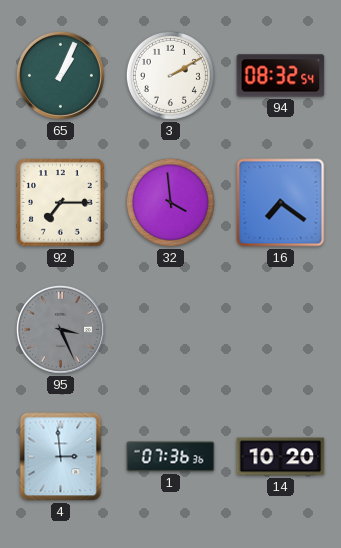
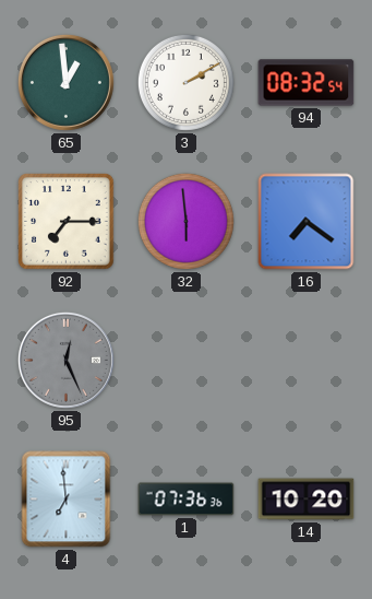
65: 1:04 -> 12:59
32: 3:59 -> 5:59
95: 3:26 -> 12:26
4: 2:59 -> 6:59
